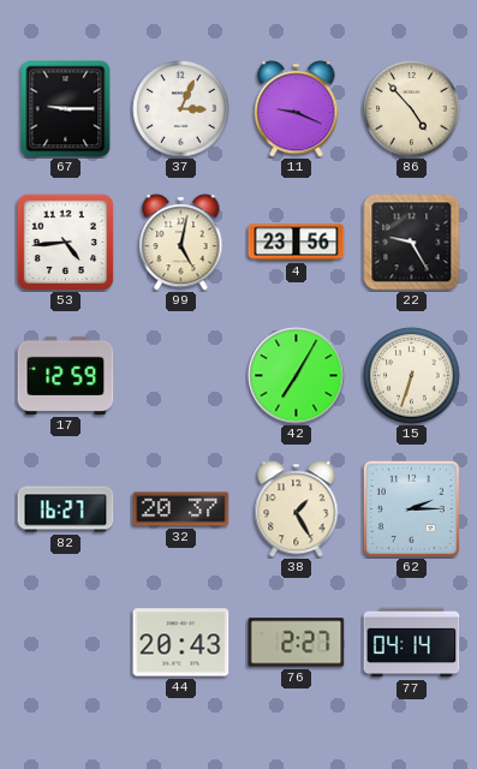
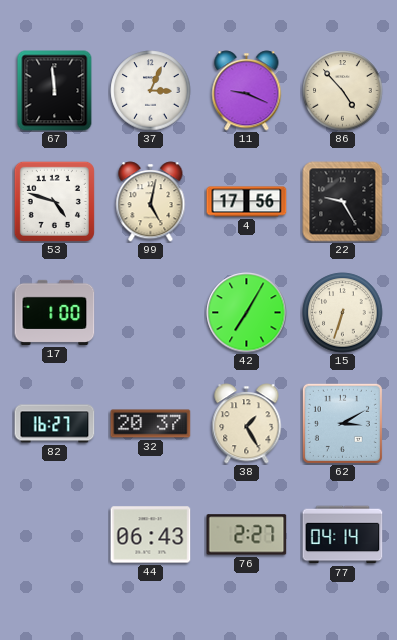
67: 9:15 -> 11:59
53: 4:44 -> 4:48
4: 23:56 -> 17:56
17: 12:59 -> 1:00
62: 2:15 -> 3:10
44: 20:43 -> 06:43
